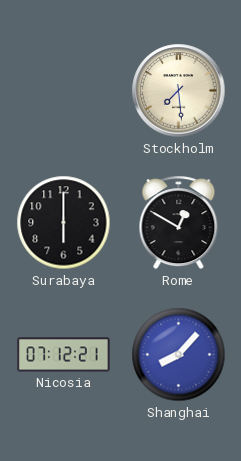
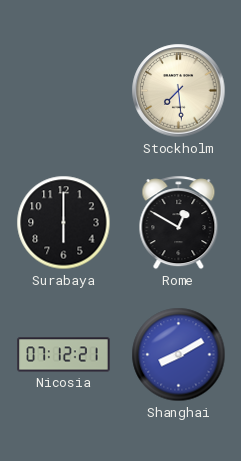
Shanghai: 8:07 -> 8:10
